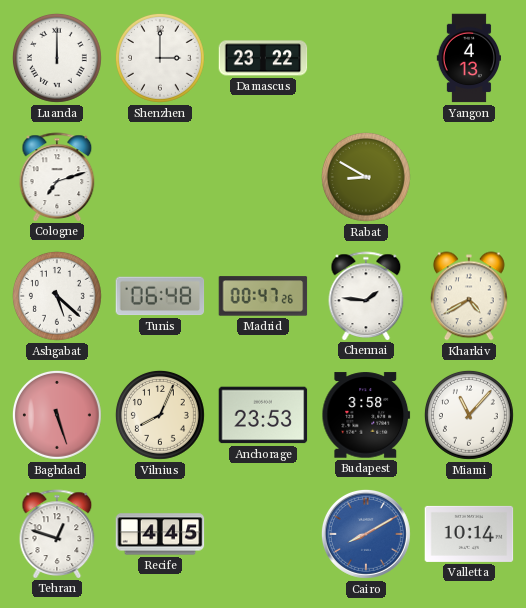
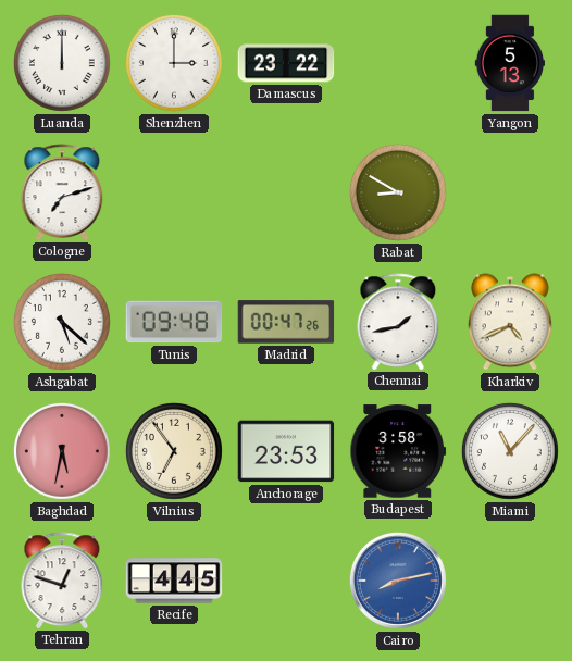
Yangon: 4:13 -> 5:13
Tunis: 06:48 -> 09:48
Chennai: 1:46 -> 1:43
Kharkiv: 4:40 -> 4:41
Baghdad: 5:27 -> 5:32
Vilnius: 8:04 -> 6:54
Cairo: 8:10 -> 8:13
Valletta: 10:14 -> none
